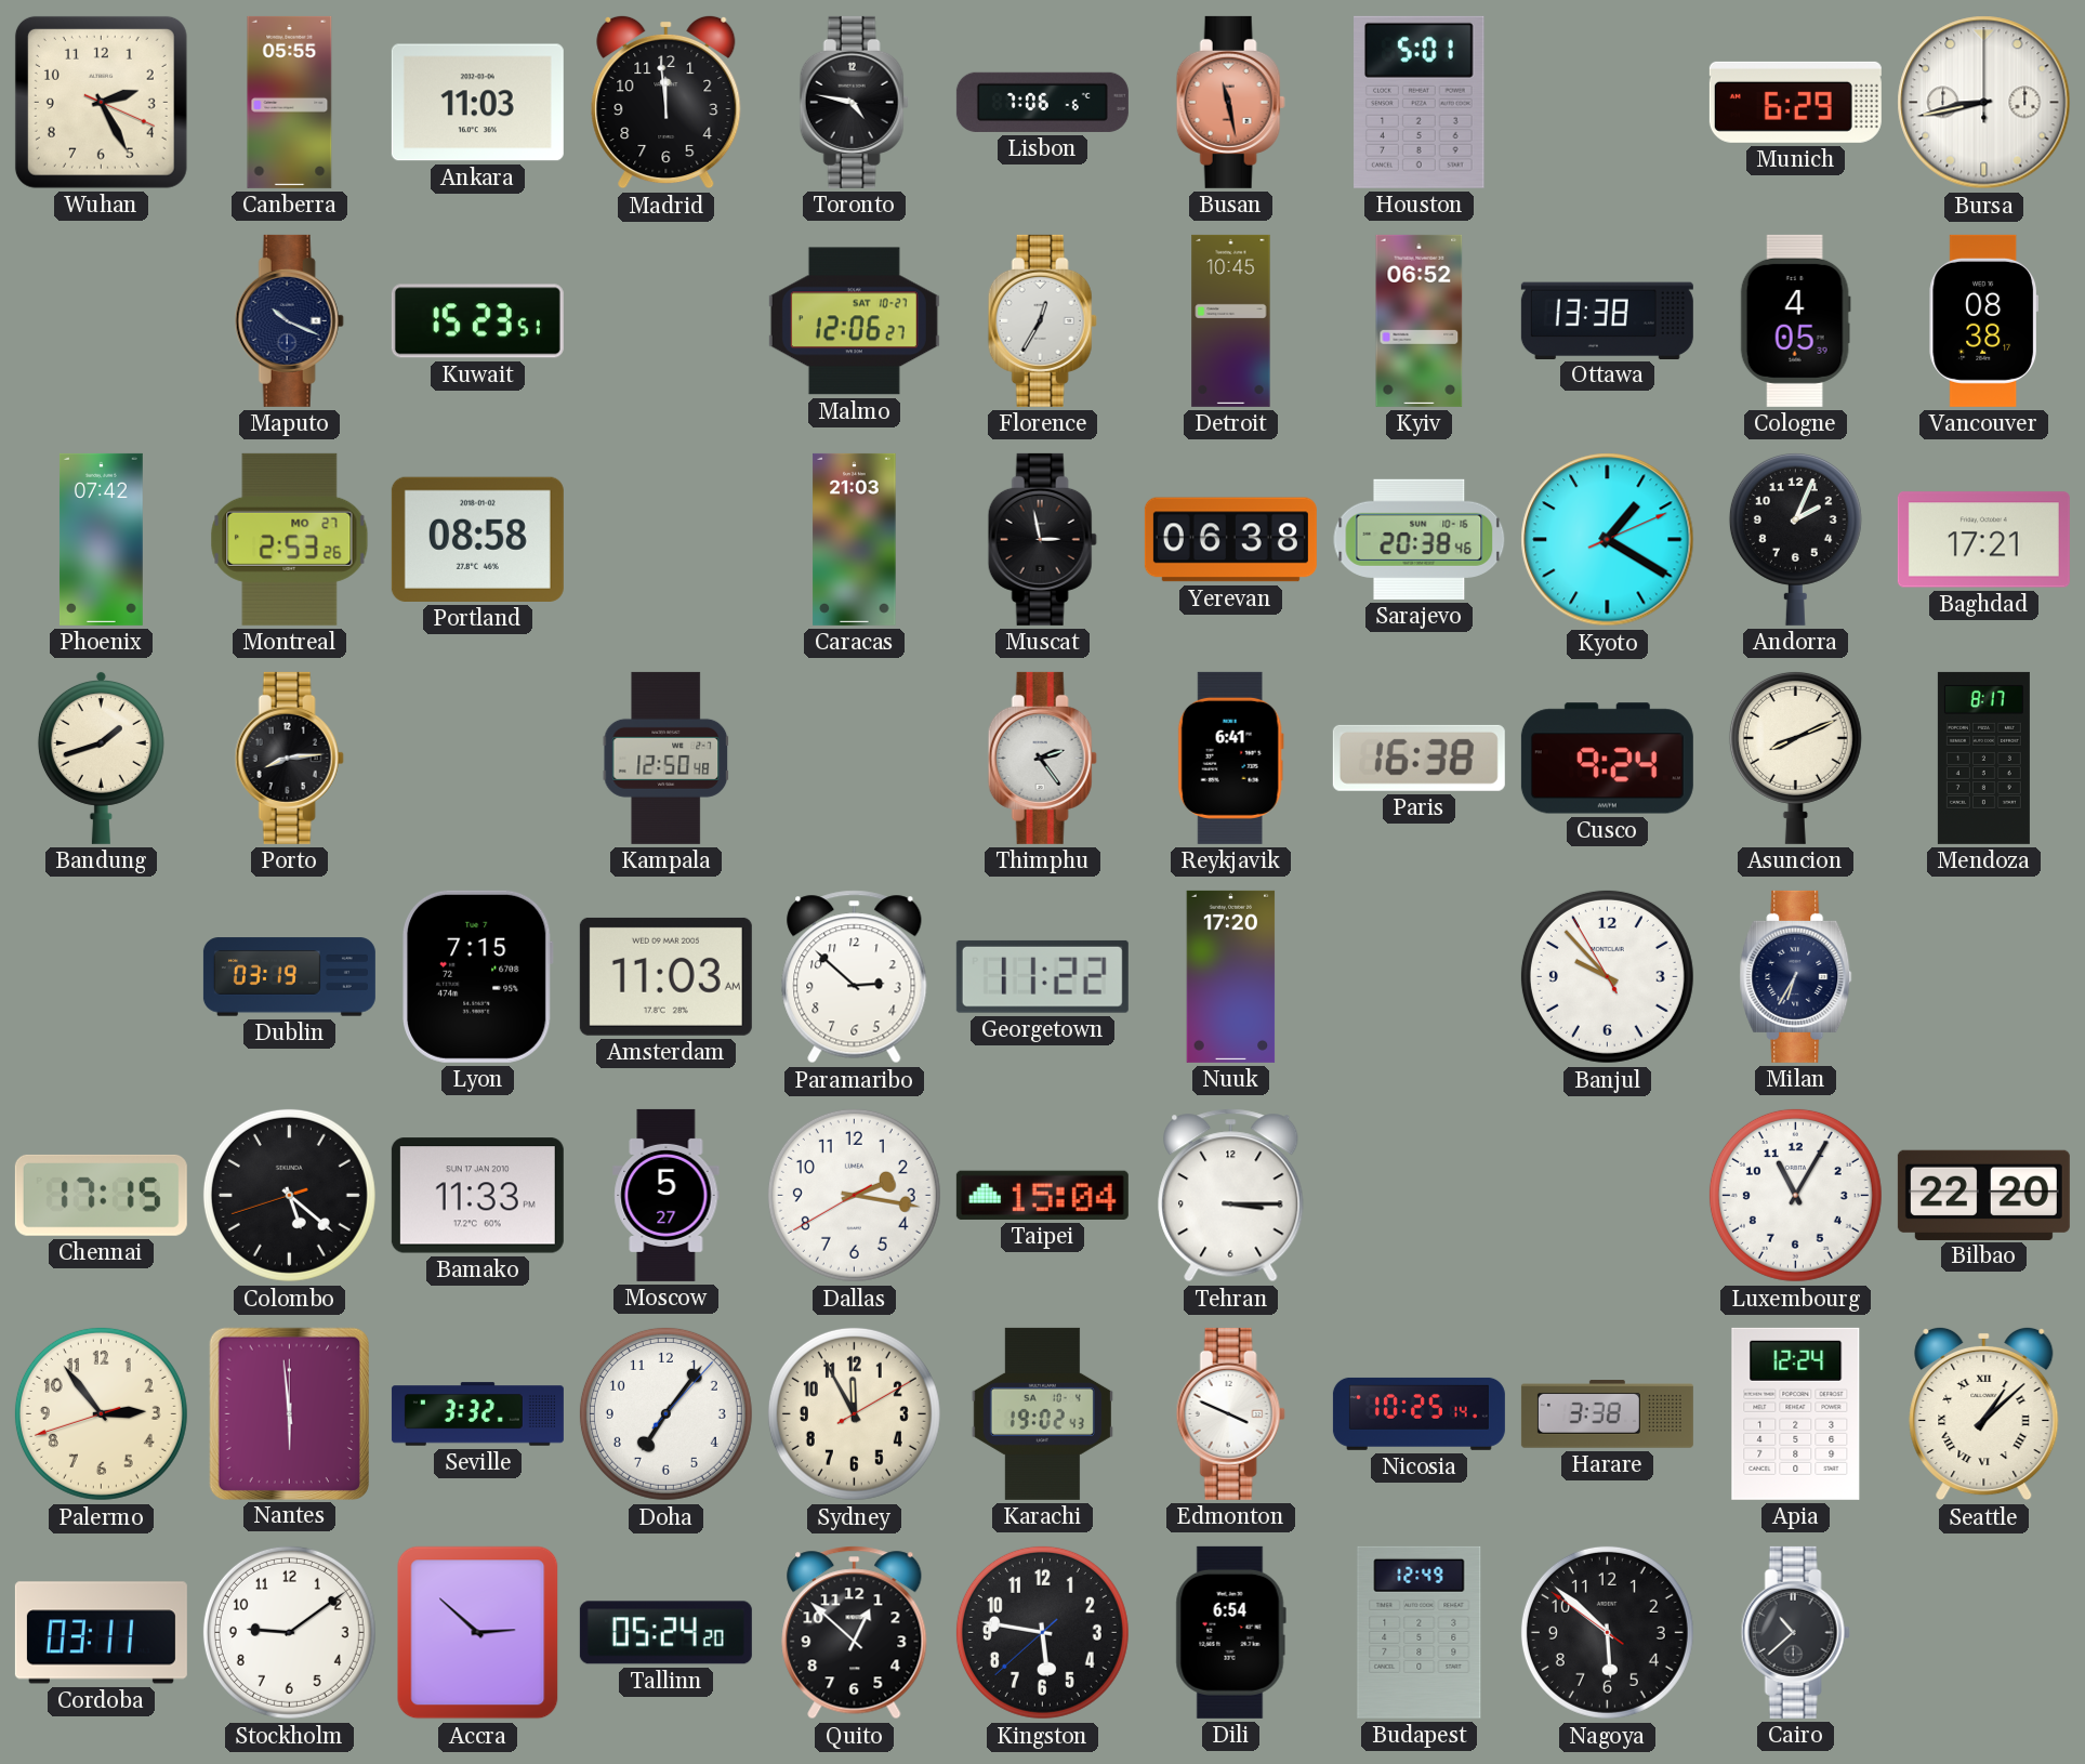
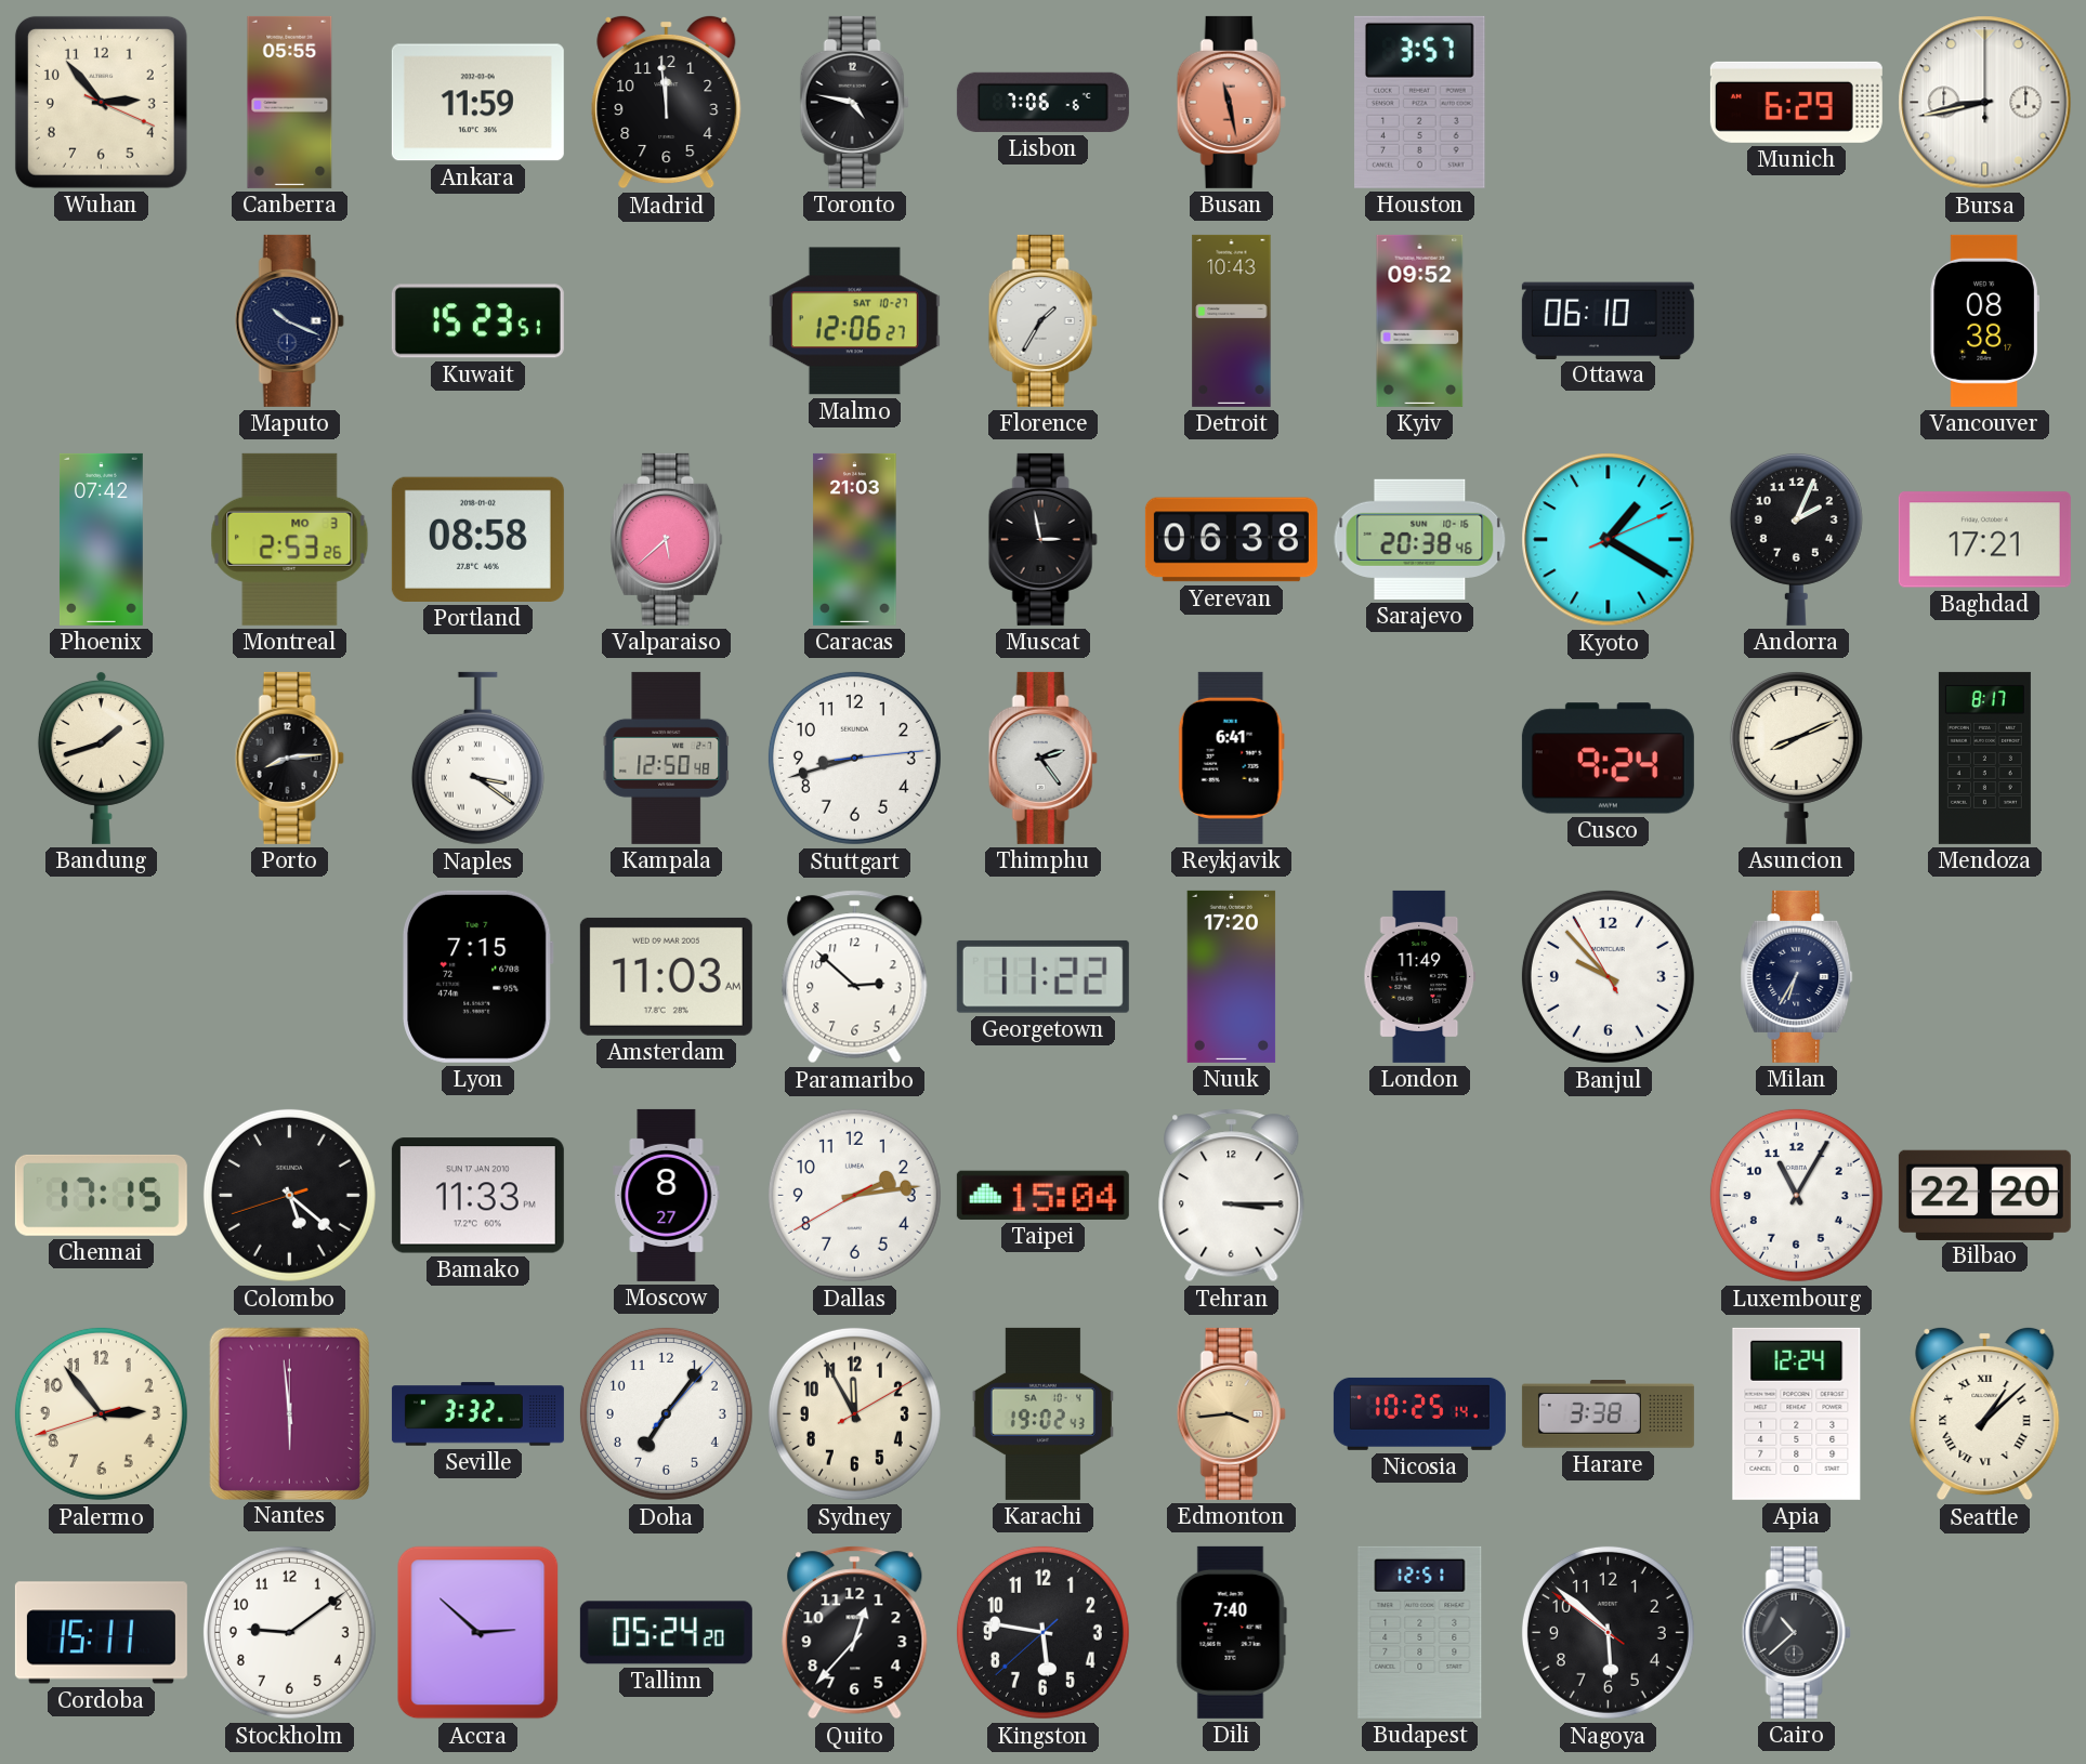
Wuhan: 2:25 -> 2:53
Ankara: 11:03 -> 11:59
Houston: 5:01 -> 3:57
Florence: 12:35 -> 1:35
Detroit: 10:45 -> 10:43
Kyiv: 06:52 -> 09:52
Ottawa: 13:38 -> 06:10
Cologne: 4:05 -> none
Montreal date: MO 27 -> MO 3
Valparaiso: none -> 5:38
Naples: none -> 3:21
Stuttgart: none -> 8:42
Paris: 16:38 -> none
Dublin: 03:19 -> none
London: none -> 11:49
Moscow: 5:27 -> 8:27
Dallas: 2:16 -> 2:13
Edmonton: 3:49 -> 3:44
Edmonton dial: white -> champagne
Cordoba: 03:11 -> 15:11
Quito: 12:52 -> 12:37
Dili: 6:54 -> 7:40
Budapest: 12:49 -> 12:51
